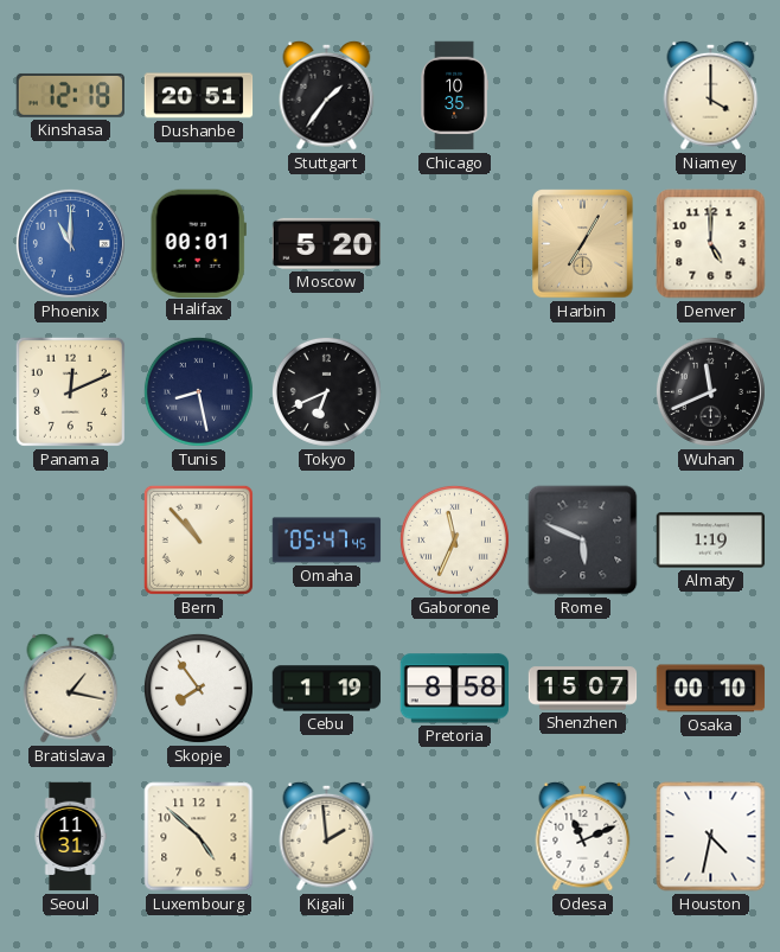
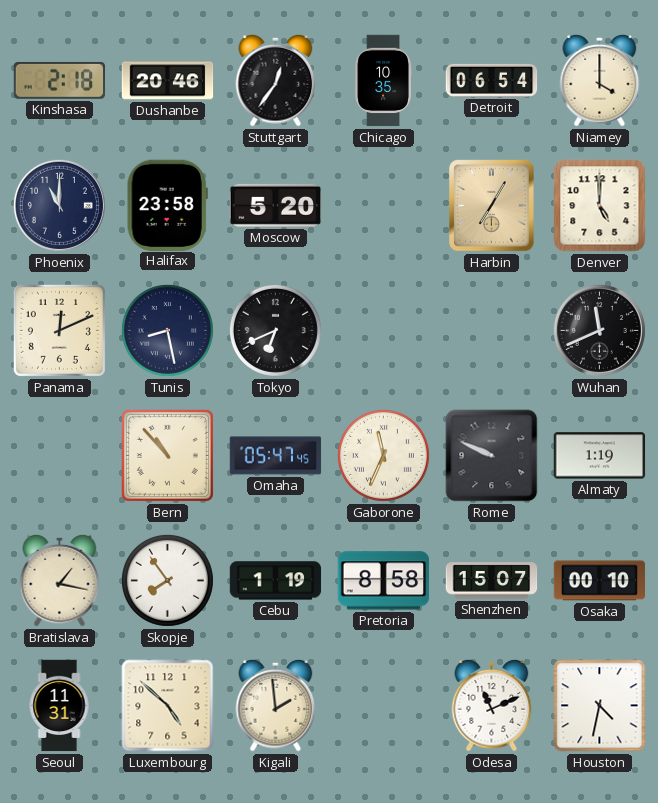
Kinshasa: 12:18 -> 2:18
Dushanbe: 20:51 -> 20:46
Stuttgart: 1:36 -> 12:36
Detroit: none -> 06:54
Phoenix dial: blue -> navy
Halifax: 00:01 -> 23:58
Rome: 5:49 -> 9:49
